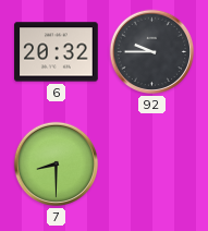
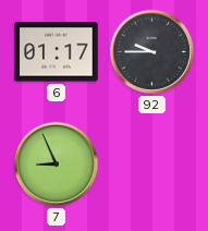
6: 20:32 -> 01:17
7: 8:30 -> 8:56
